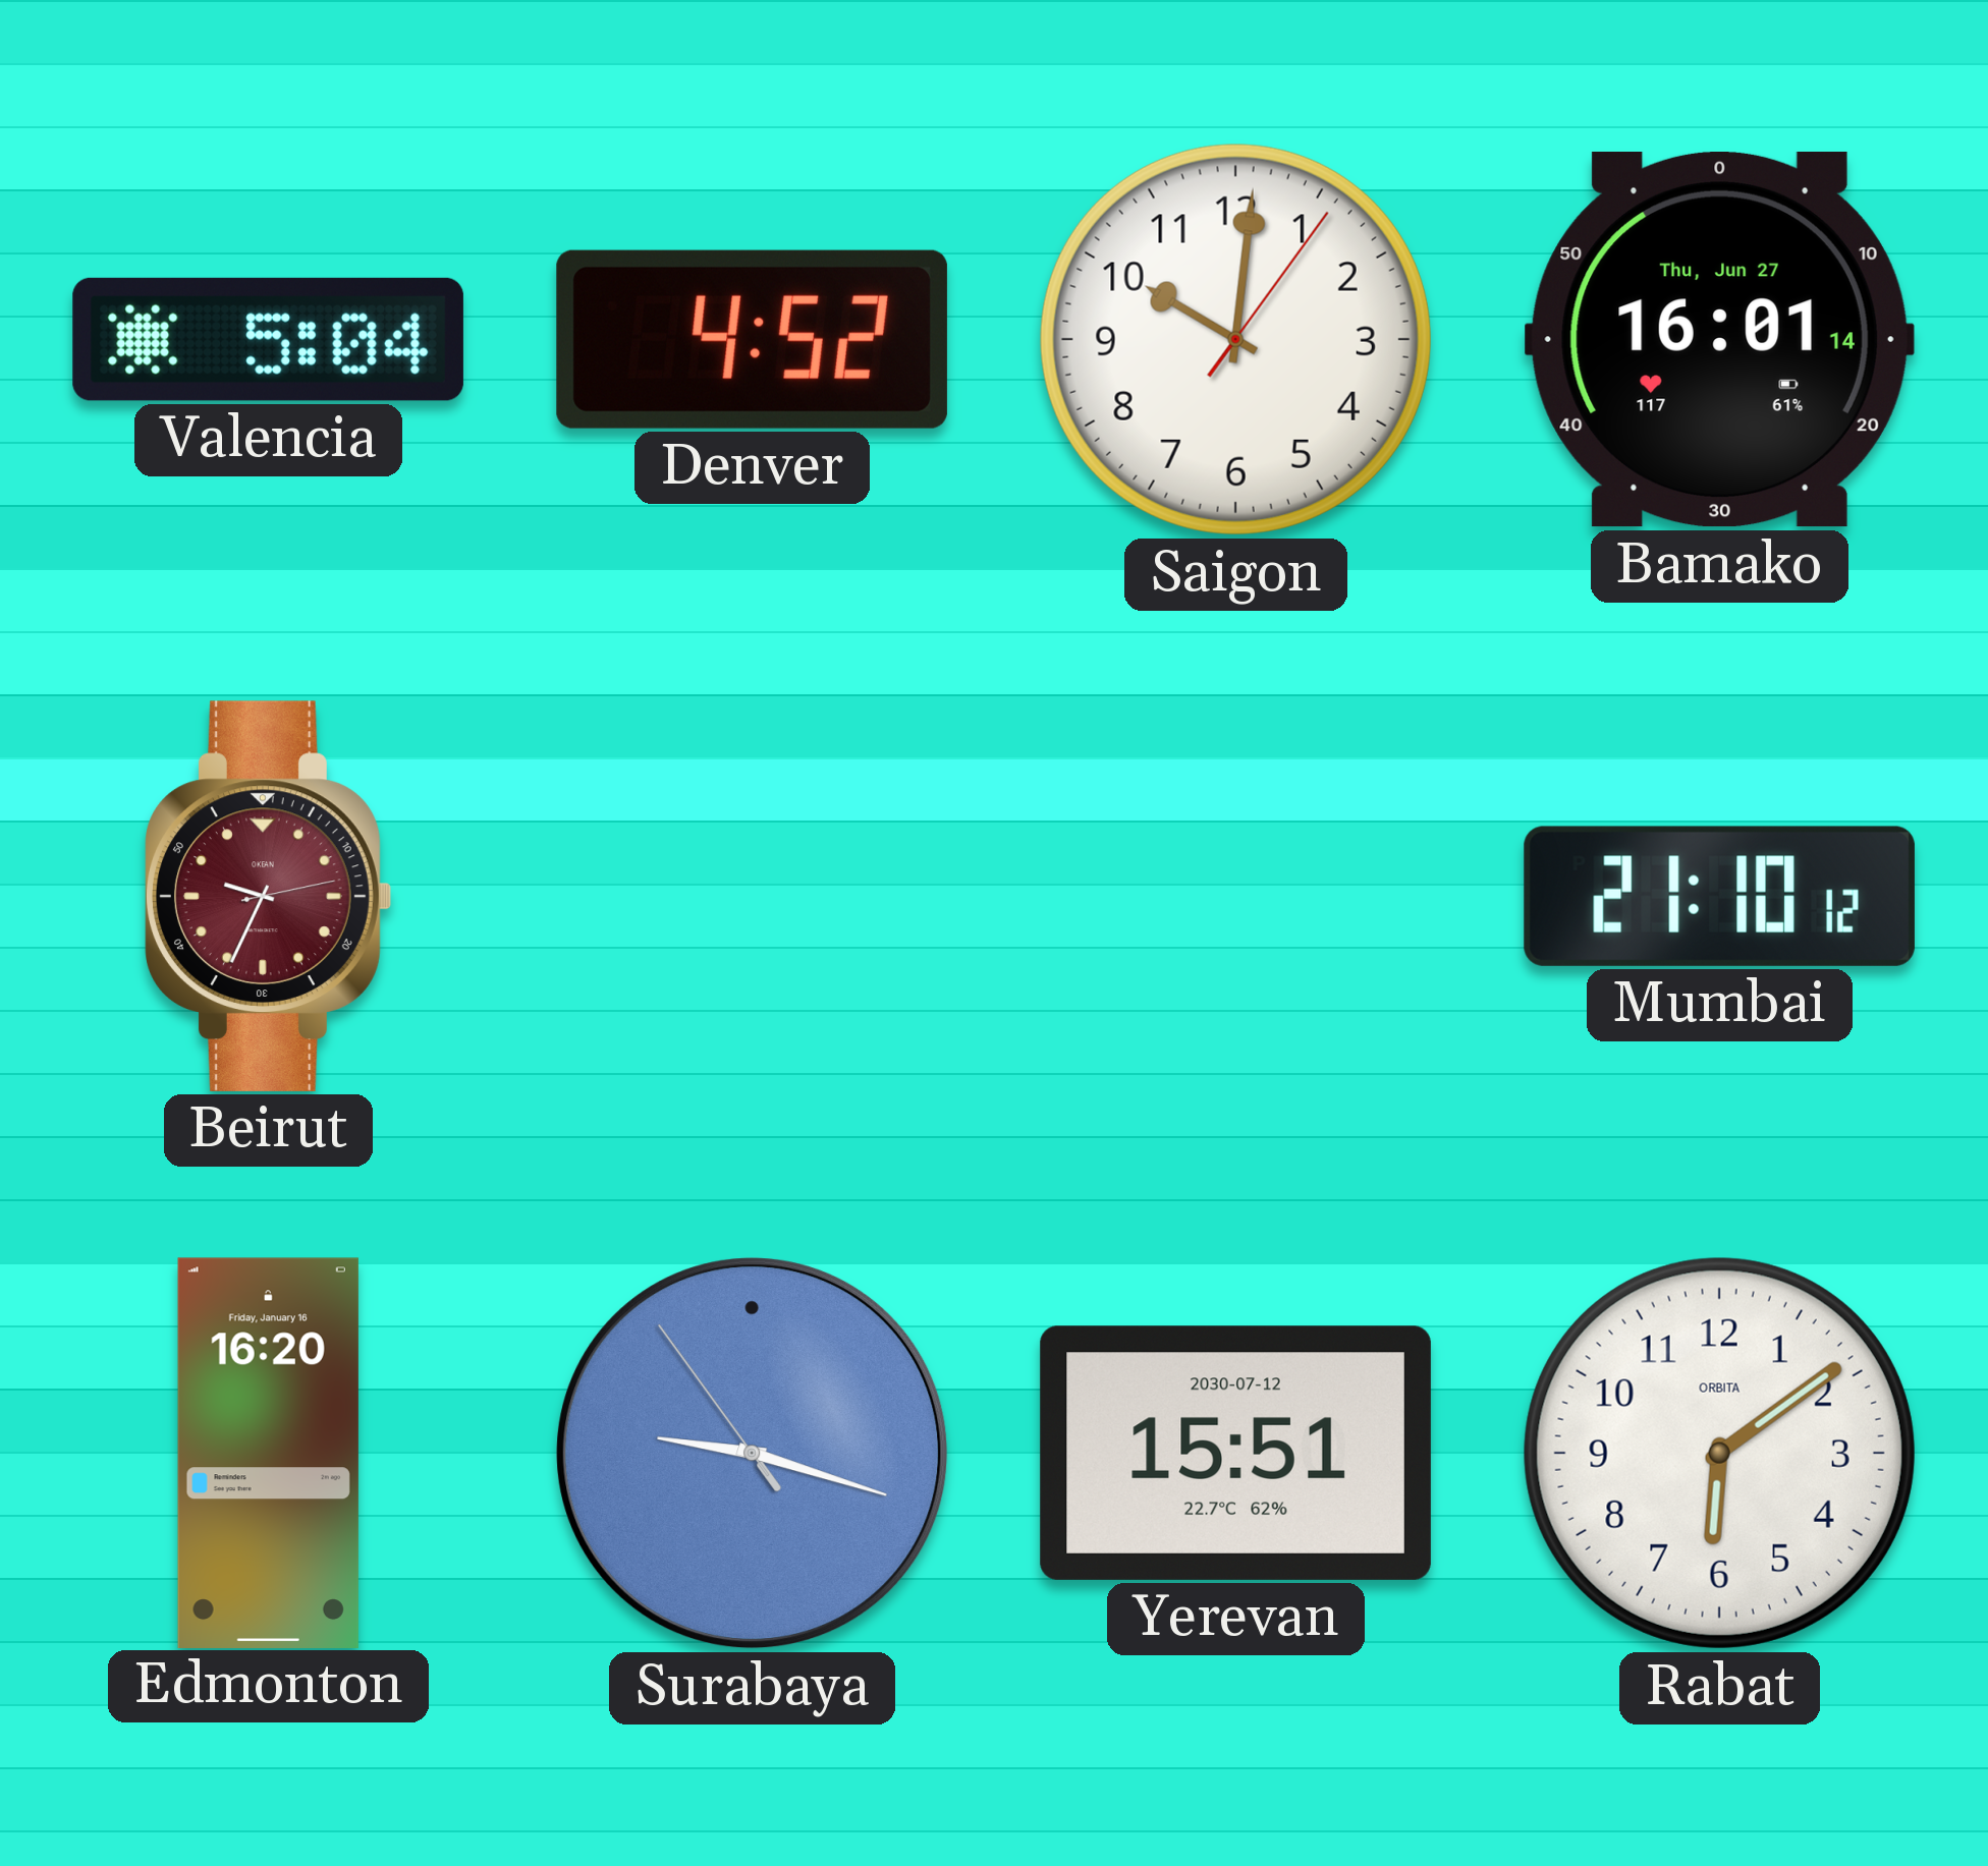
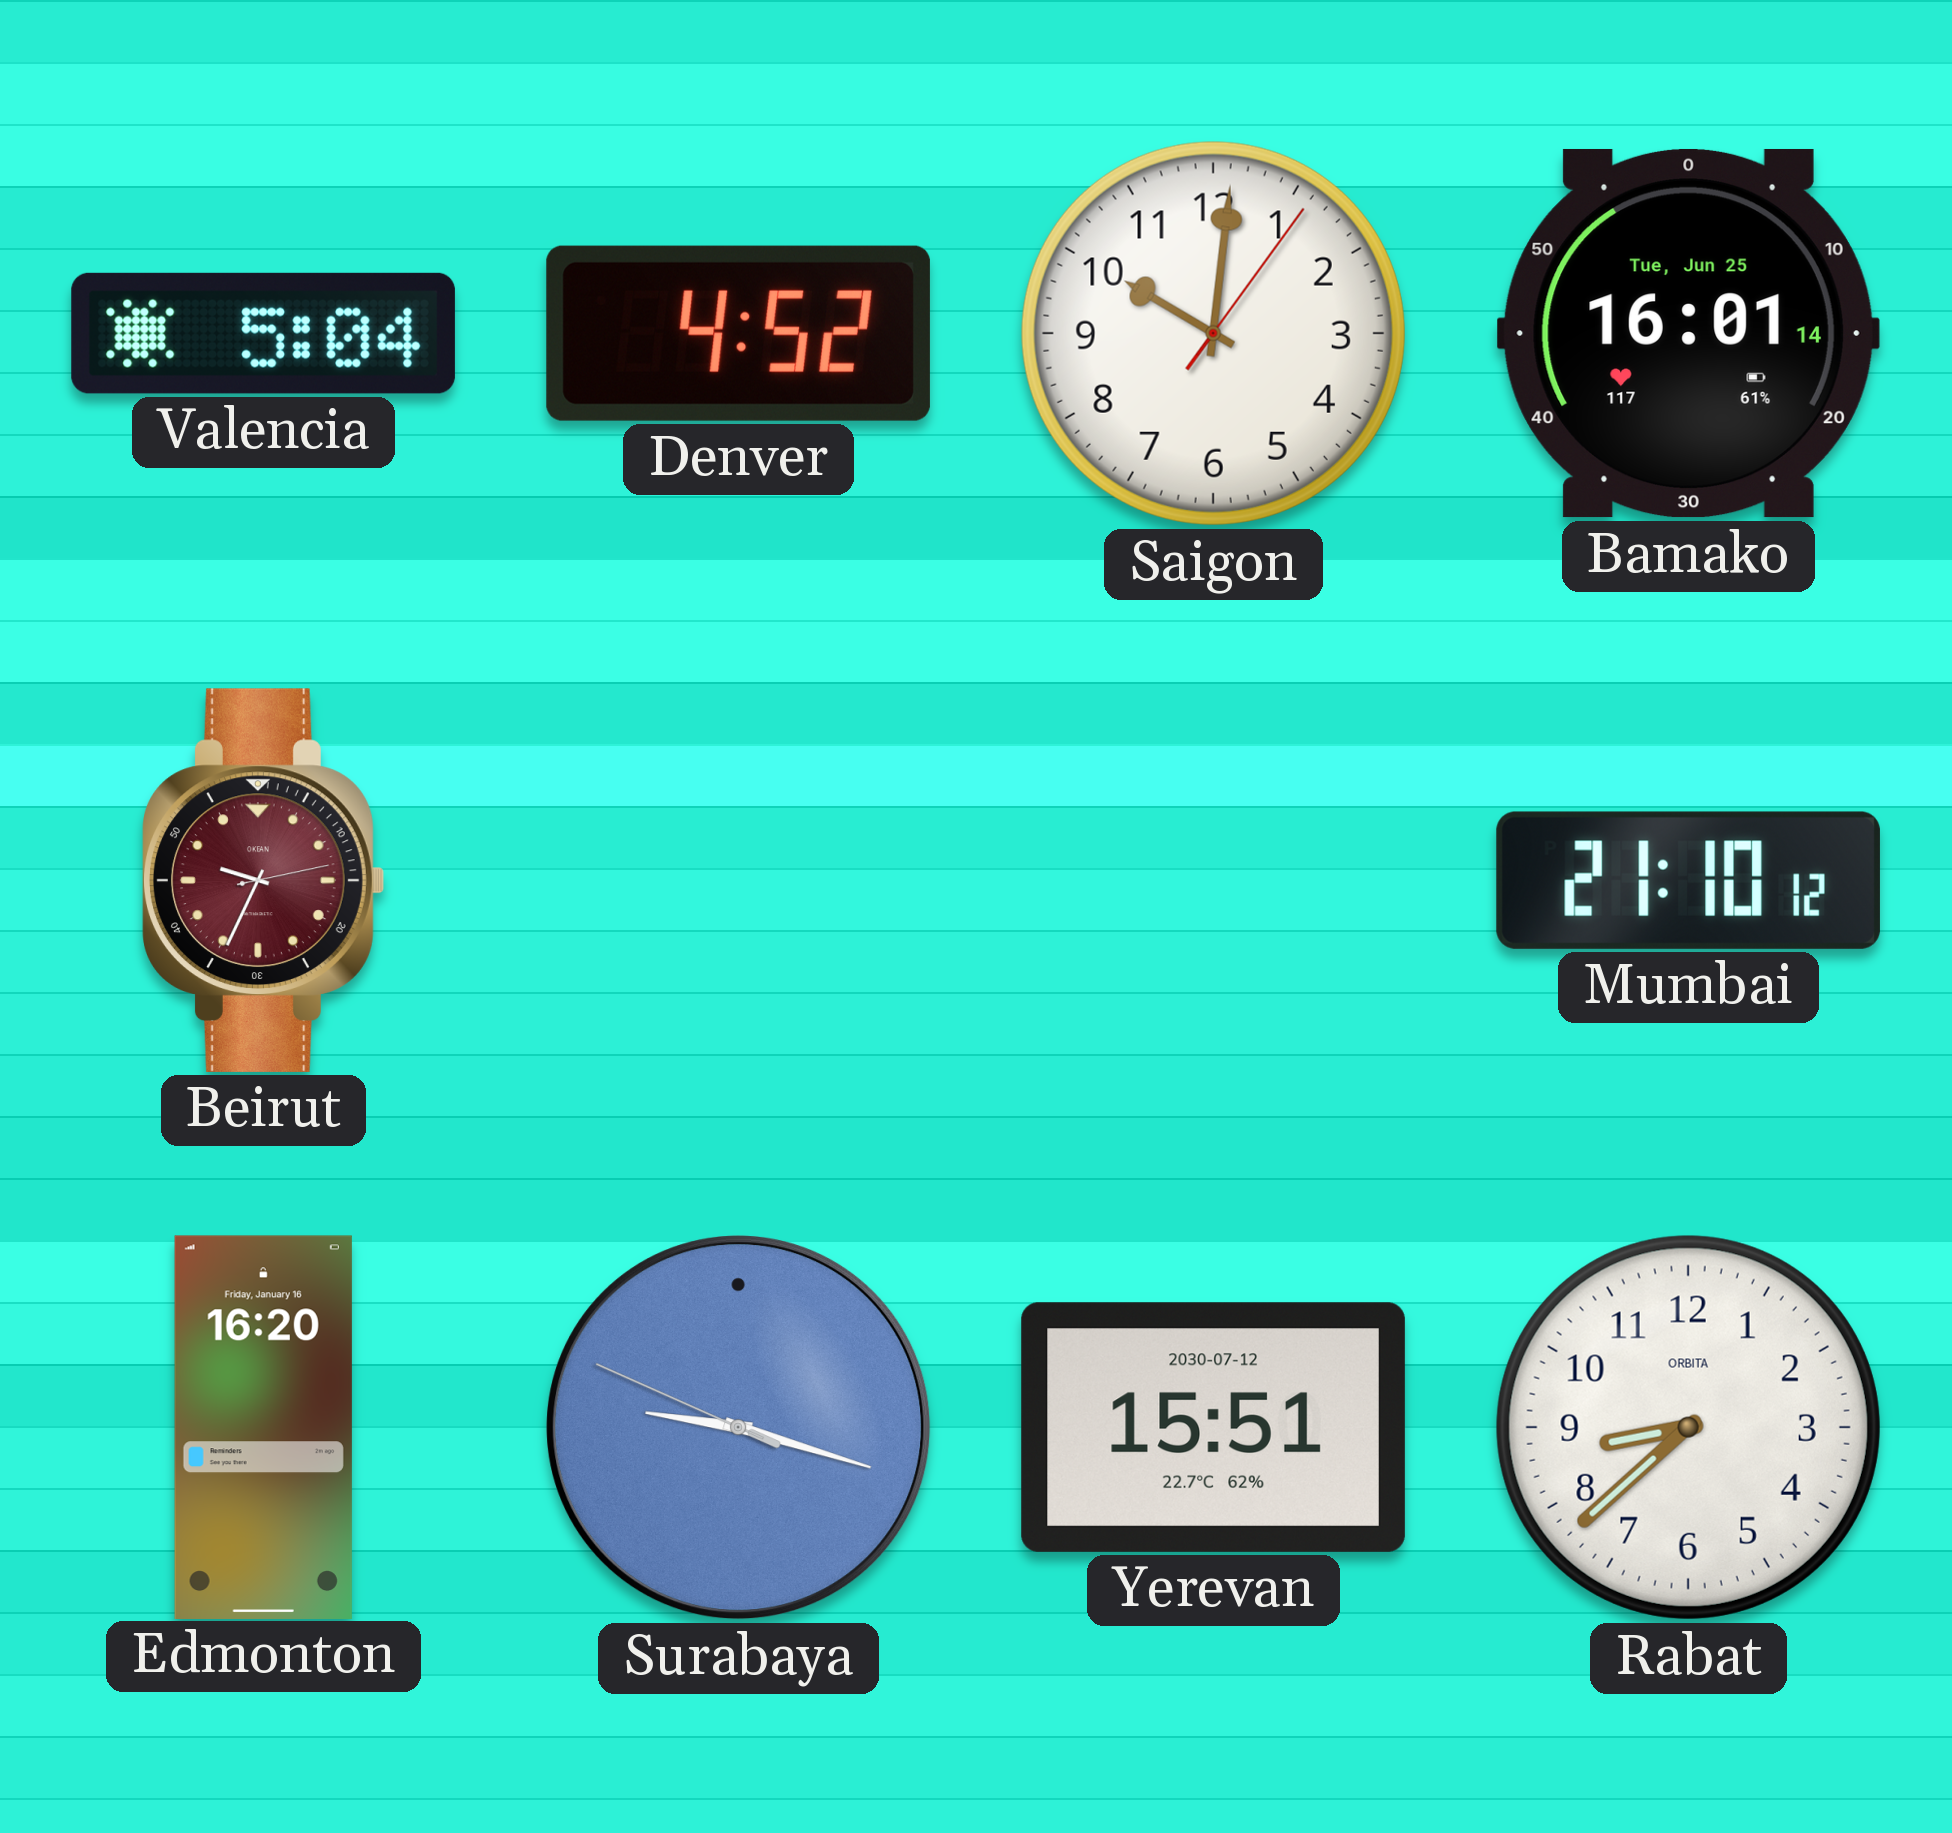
Bamako date: Thu, Jun 27 -> Tue, Jun 25
Surabaya: 9:17:54 -> 9:17:49
Rabat: 6:09 -> 8:38
